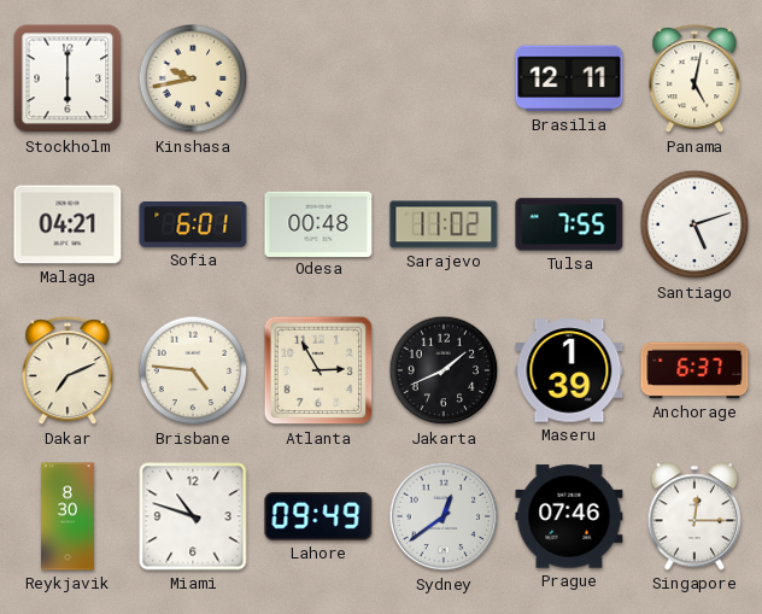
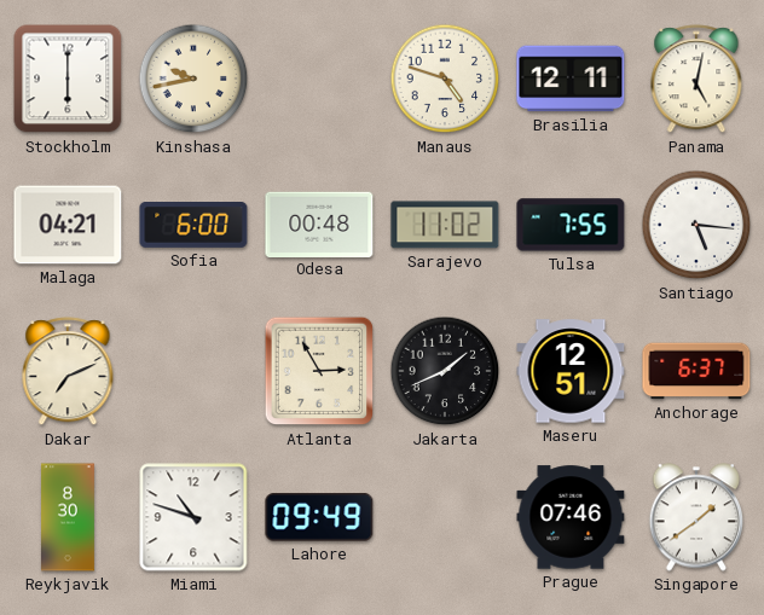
Manaus: none -> 4:48
Sofia: 6:01 -> 6:00
Santiago: 5:12 -> 5:16
Brisbane: 4:46 -> none
Maseru: 1:39 -> 12:51
Sydney: 12:39 -> none
Singapore: 12:15 -> 1:39
